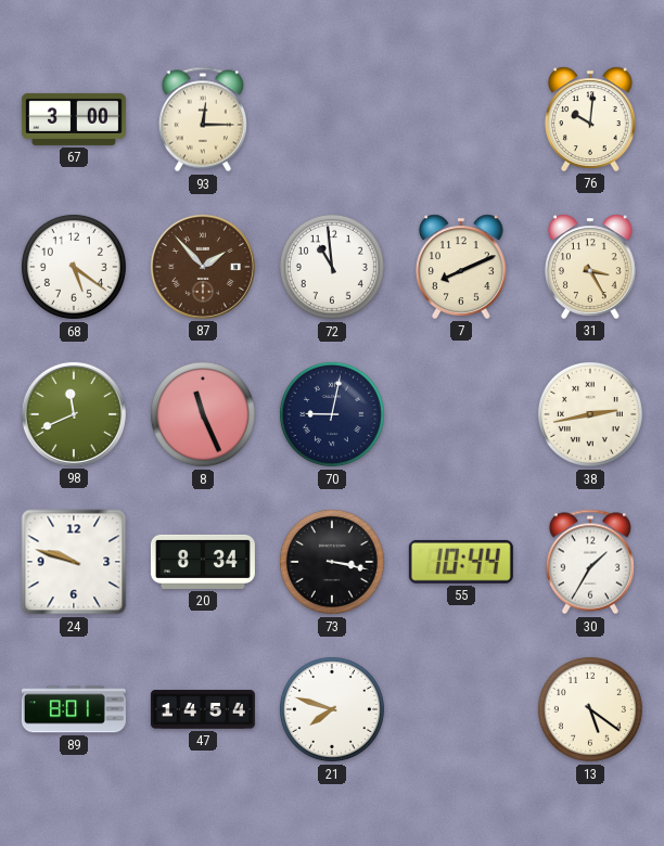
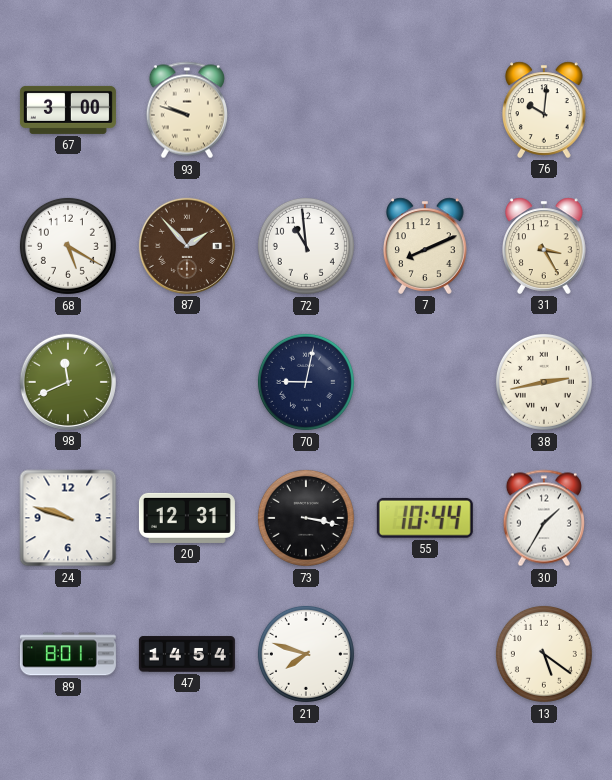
93: 12:15 -> 9:48
68: 5:21 -> 5:20
8: 11:26 -> none
20: 8:34 -> 12:31
